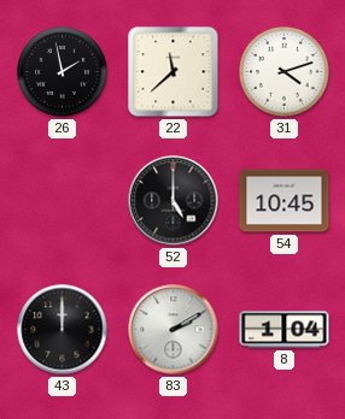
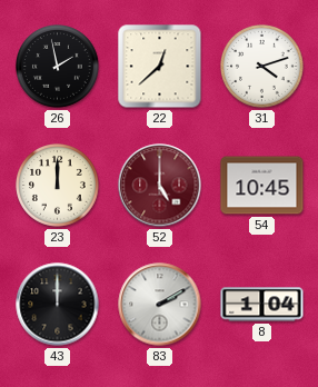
22: 11:38 -> 12:38
23: none -> 12:00
52 dial: black -> burgundy
